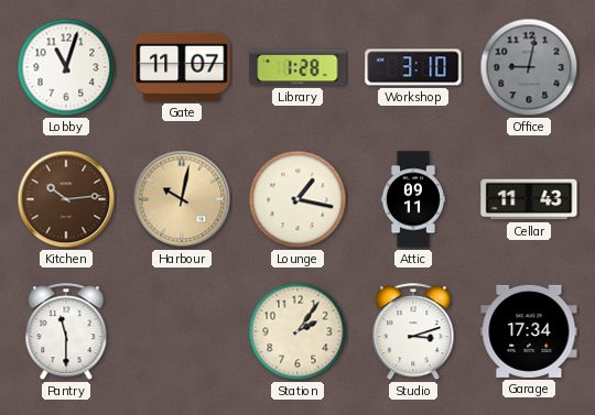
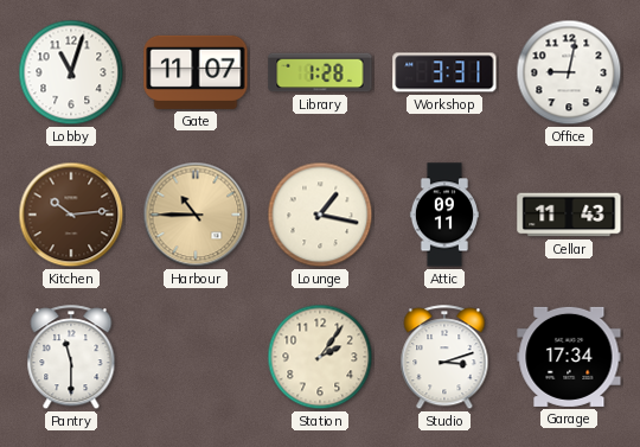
Workshop: 3:10 -> 3:31
Office dial: grey -> white
Harbour: 10:02 -> 10:45
